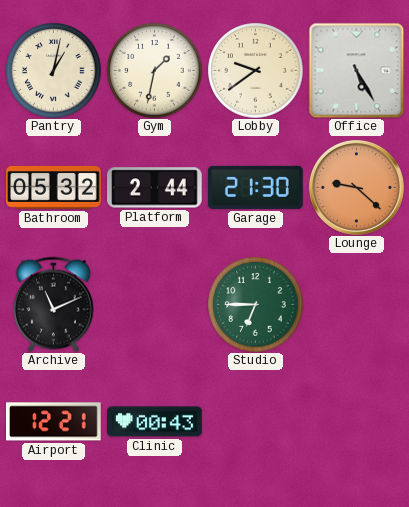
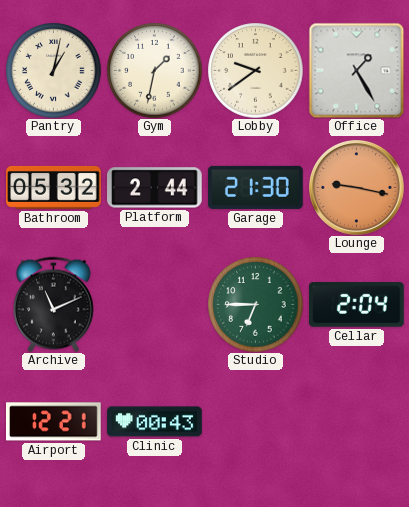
Office: 5:25 -> 1:25
Lounge: 9:22 -> 9:17
Cellar: none -> 2:04
